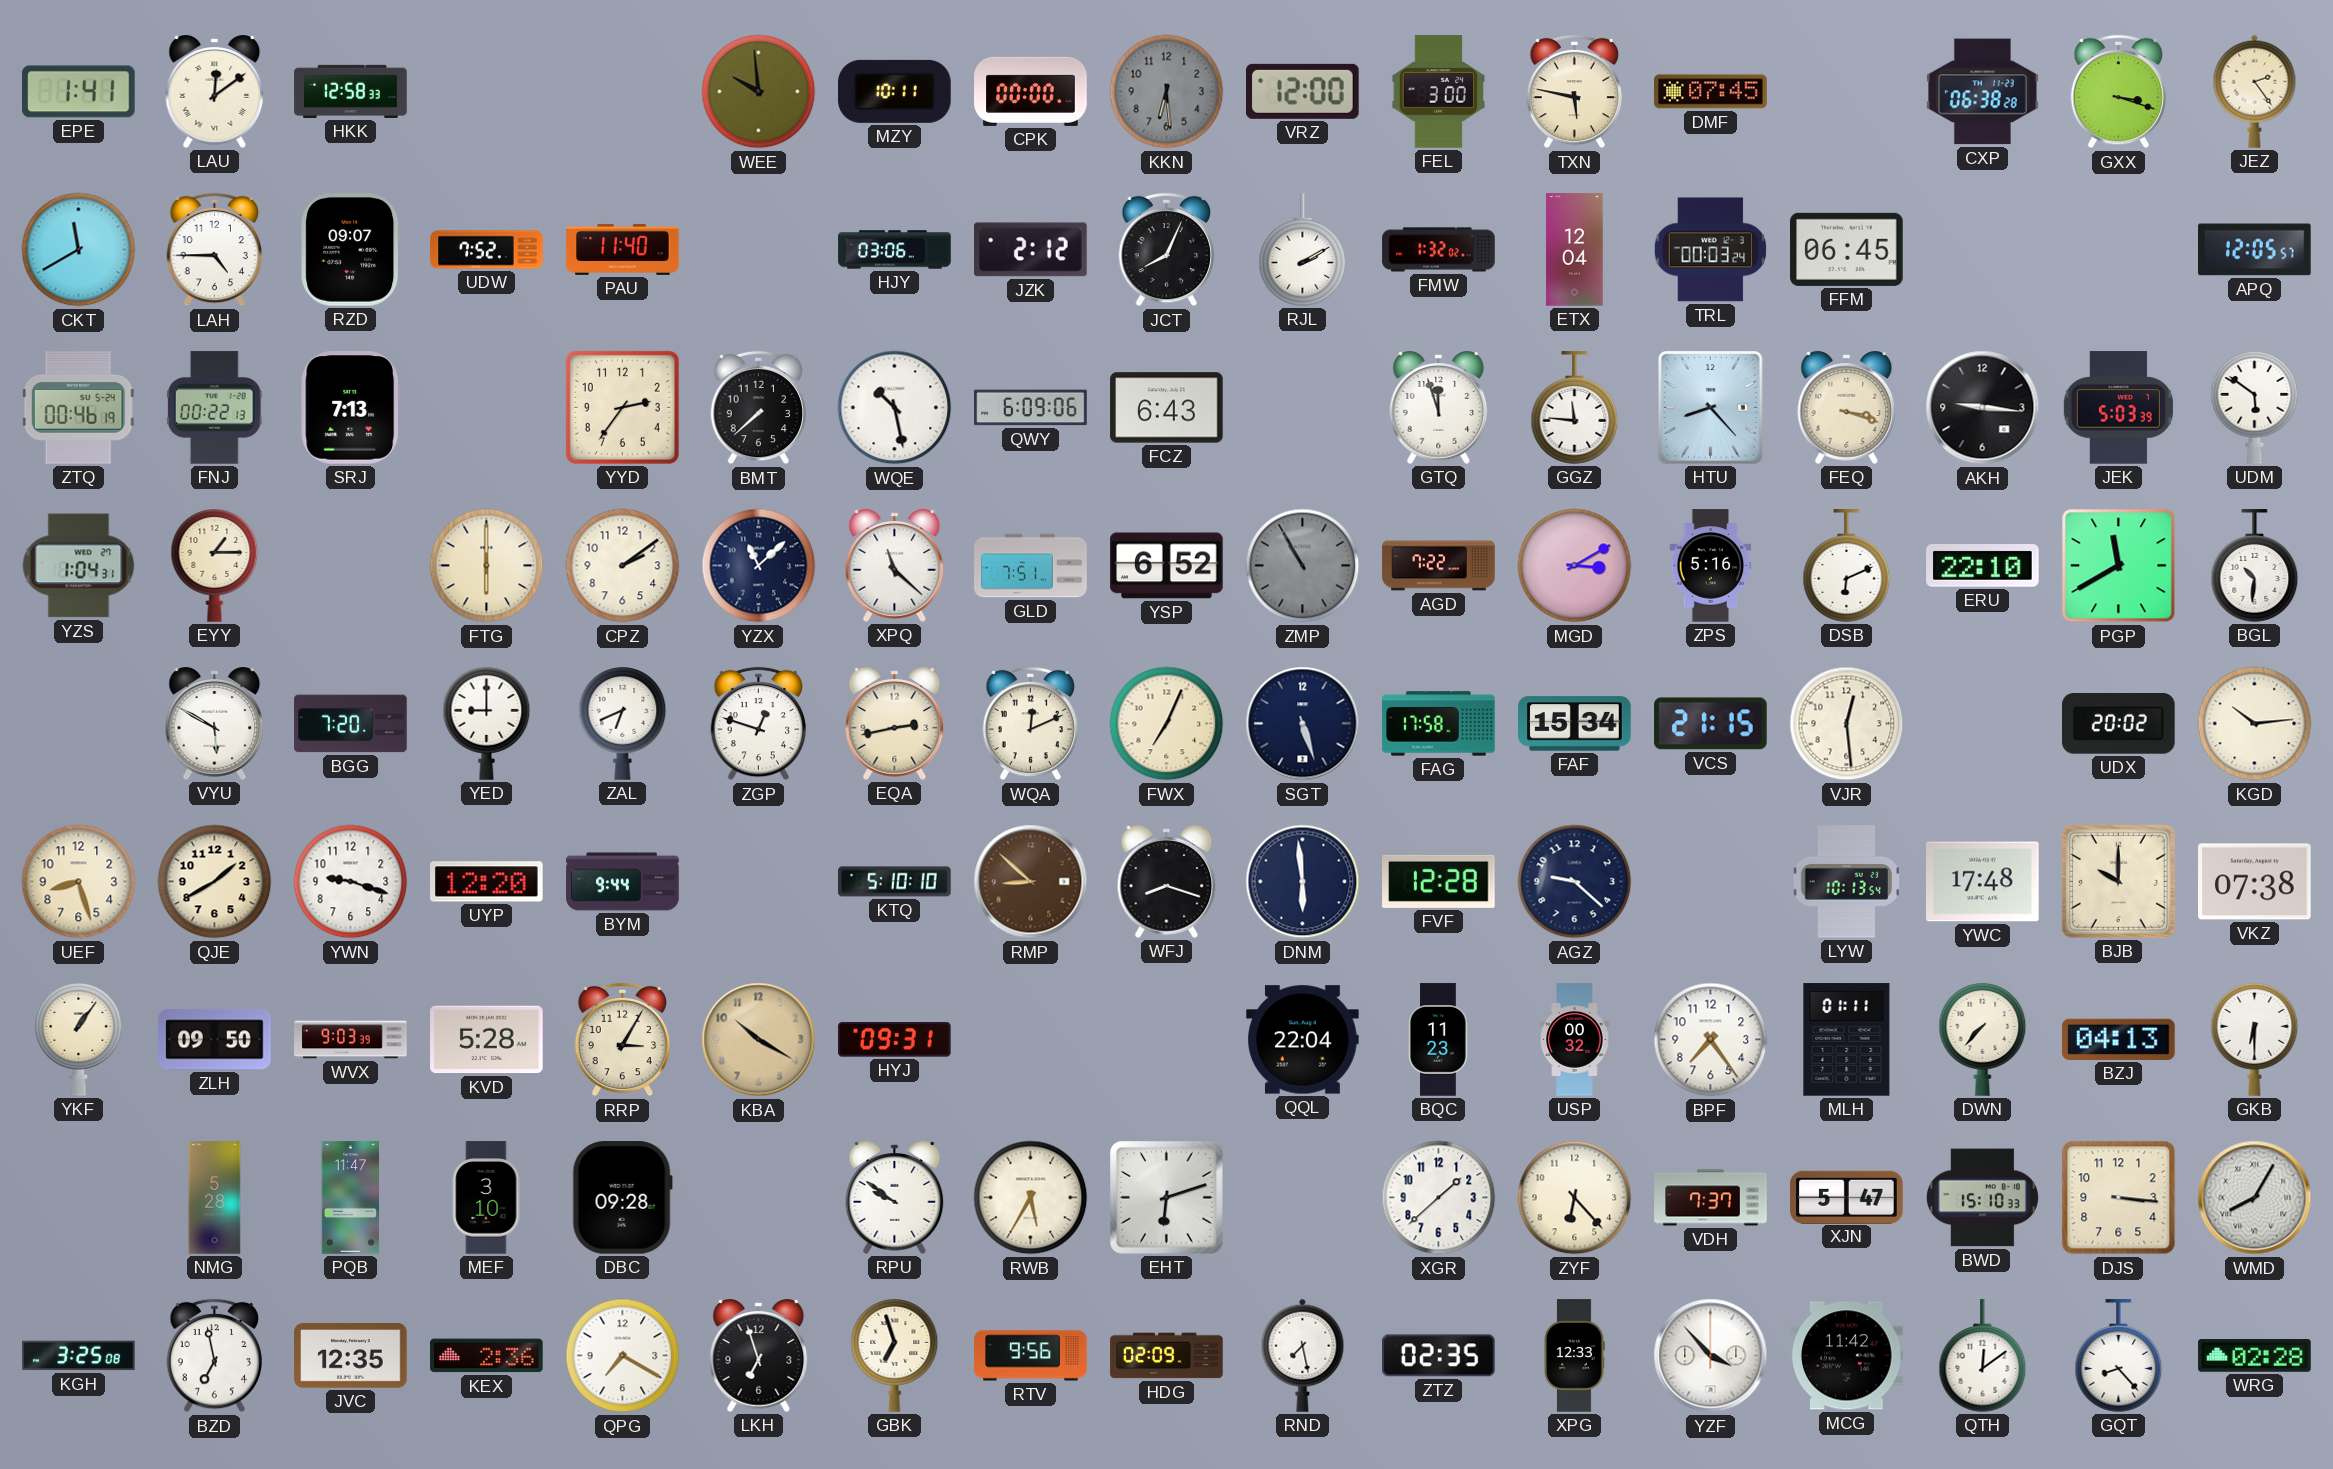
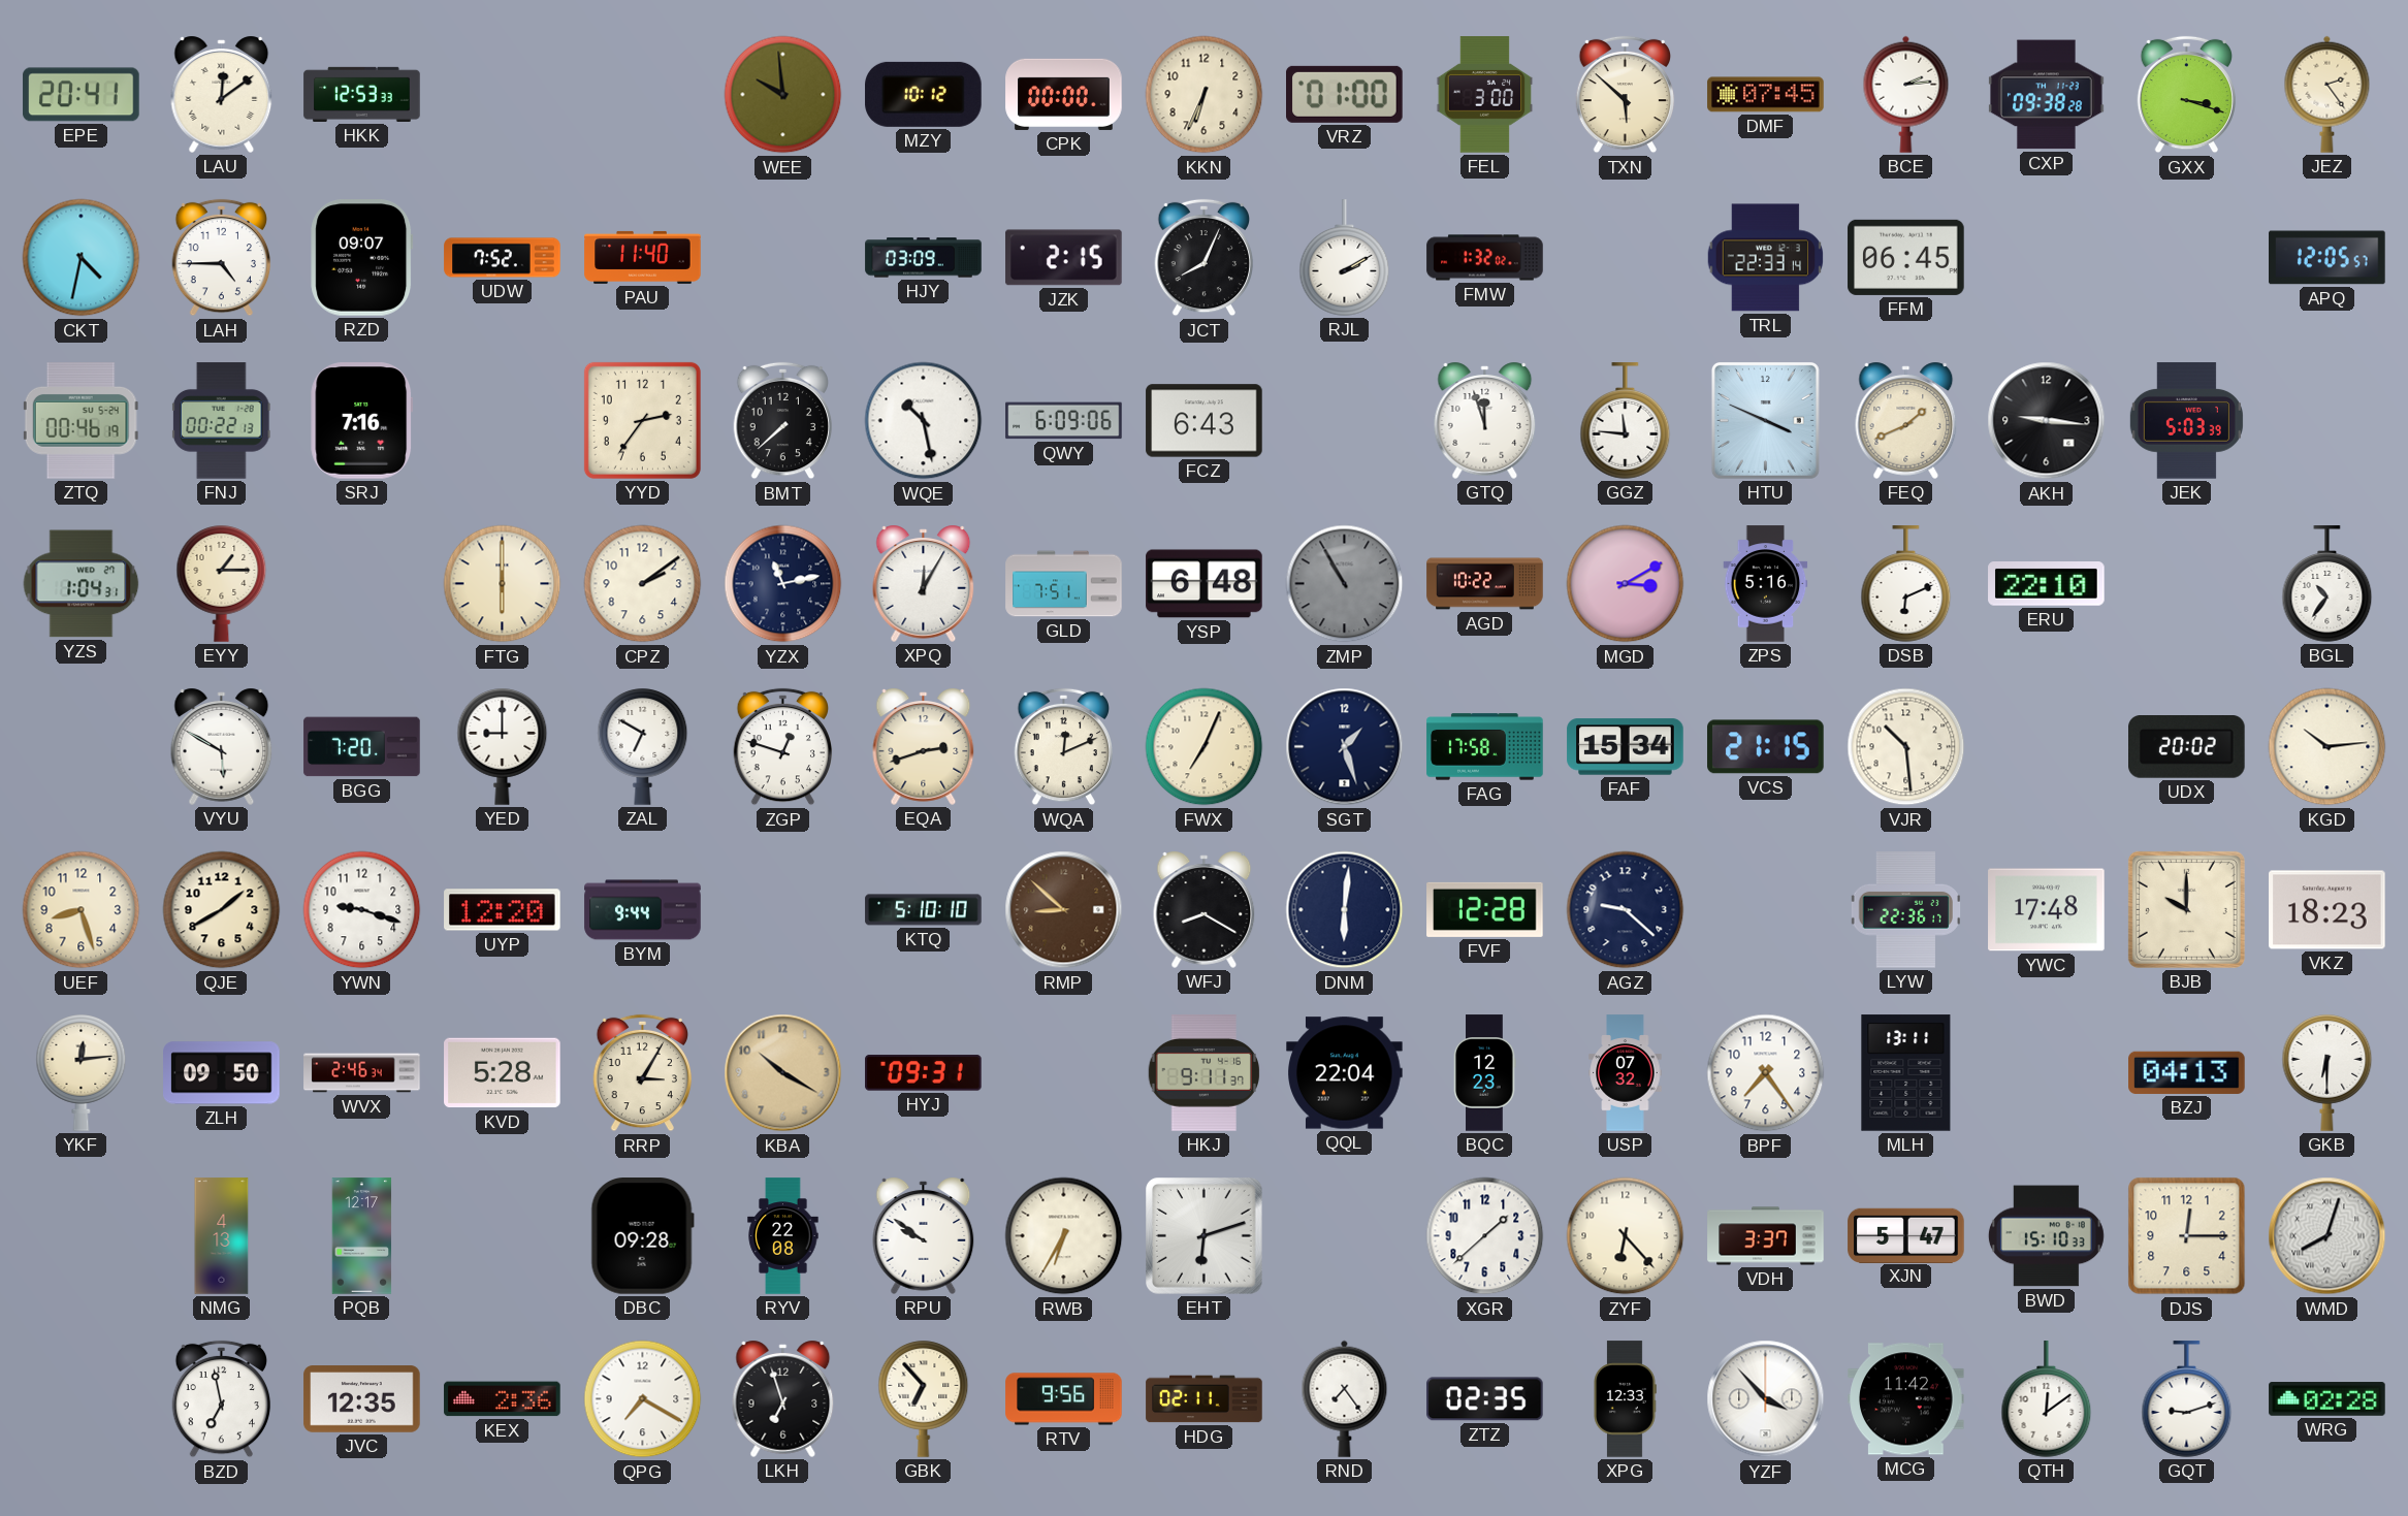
EPE: 1:41 -> 20:41
HKK: 12:58 -> 12:53
MZY: 10:11 -> 10:12
KKN: 6:29 -> 6:34
KKN dial: grey -> cream
VRZ: 12:00 -> 01:00
TXN: 5:47 -> 5:52
BCE: none -> 2:14
CXP: 06:38 -> 09:38
CKT: 11:40 -> 4:32
HJY: 03:06 -> 03:09
JZK: 2:12 -> 2:15
ETX: 12:04 -> none
TRL: 00:03 -> 22:33
SRJ: 7:13 -> 7:16
HTU: 8:23 -> 3:49
FEQ: 3:18 -> 1:41
UDM: 5:51 -> none
YZX: 11:08 -> 11:13
XPQ: 11:22 -> 12:05
YSP: 6:52 -> 6:48
AGD: 7:22 -> 10:22
PGP: 11:40 -> none
BGL: 10:31 -> 10:36
ZAL: 6:41 -> 6:50
EQA: 2:43 -> 2:42
SGT: 5:27 -> 1:27
VJR: 12:29 -> 10:29
WFJ: 8:18 -> 8:20
DNM: 5:59 -> 6:01
LYW: 10:13 -> 22:36
VKZ: 07:38 -> 18:23
YKF: 1:06 -> 12:14
WVX: 9:03 -> 2:46
HKJ: none -> 9:11
BQC: 11:23 -> 12:23
USP: 00:32 -> 07:32
MLH: 01:11 -> 13:11
DWN: 7:37 -> none
NMG: 5:28 -> 4:13
PQB: 11:47 -> 12:17
MEF: 3:10 -> none
RYV: none -> 22:08
RWB: 5:35 -> 6:35
VDH: 7:37 -> 3:37
DJS: 3:16 -> 12:15
WMD: 8:05 -> 8:03
KGH: 3:25 -> none
GBK: 6:57 -> 6:53
HDG: 02:09 -> 02:11
RND: 7:28 -> 7:24
GQT: 8:23 -> 9:12
